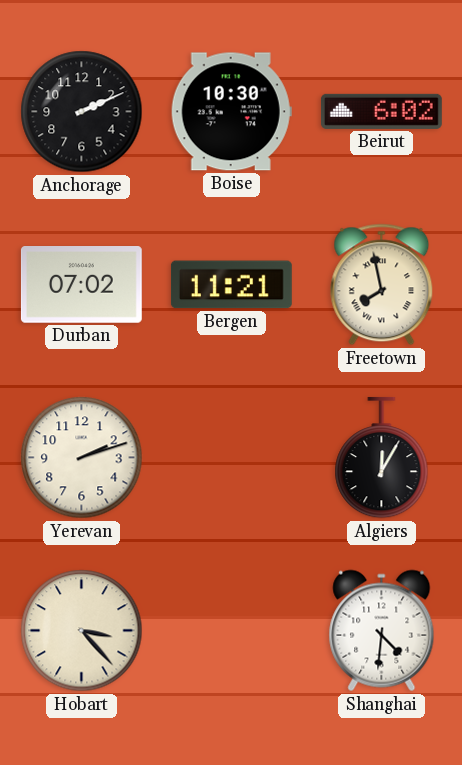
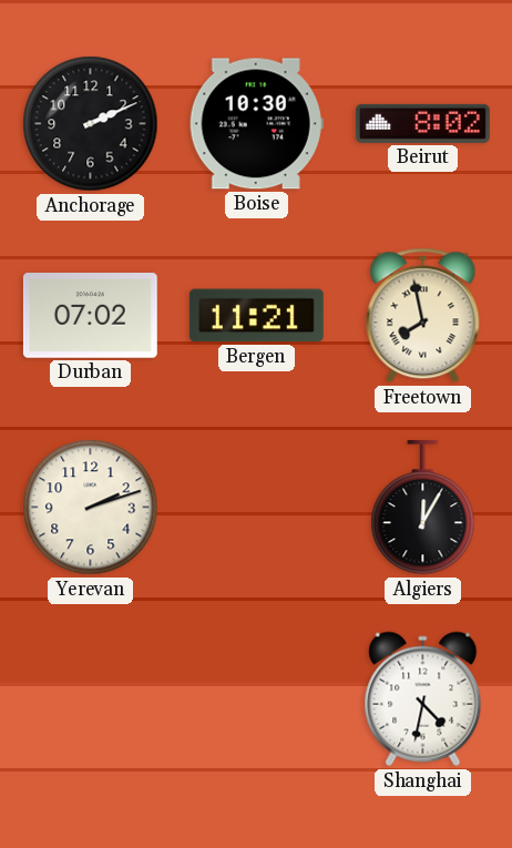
Beirut: 6:02 -> 8:02
Hobart: 3:23 -> none
Shanghai: 4:31 -> 4:32
